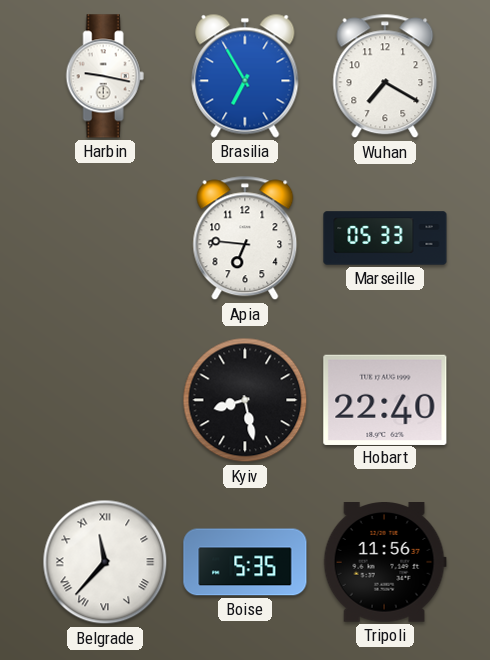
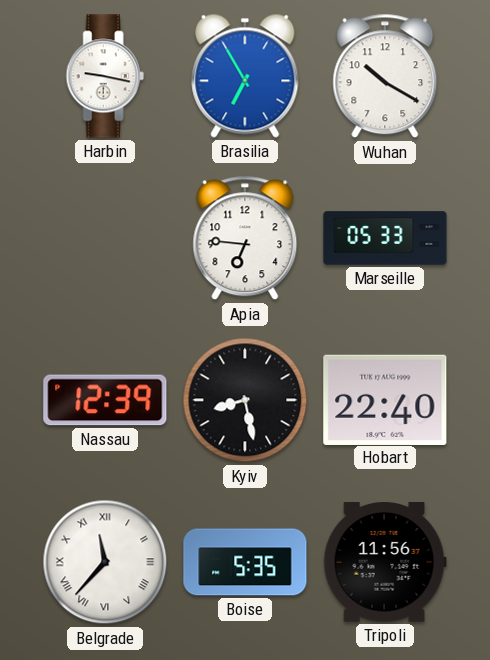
Wuhan: 7:20 -> 10:20
Nassau: none -> 12:39
